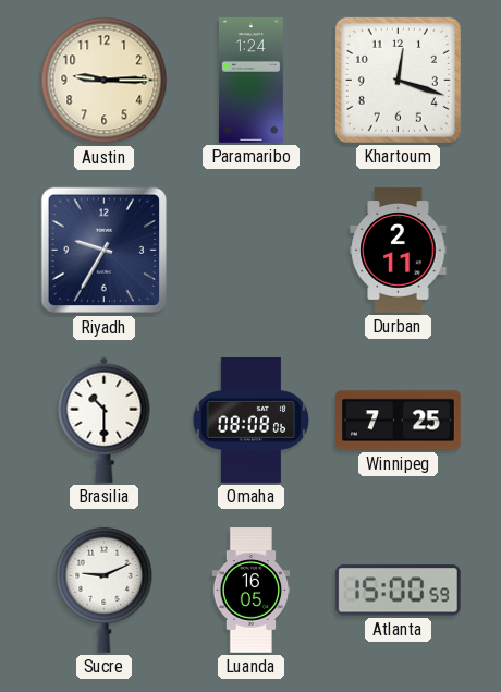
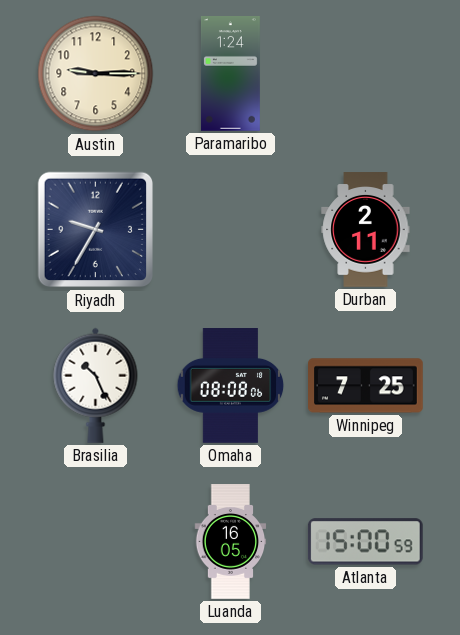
Khartoum: 12:18 -> none
Brasilia: 10:30 -> 10:26
Sucre: 9:11 -> none
